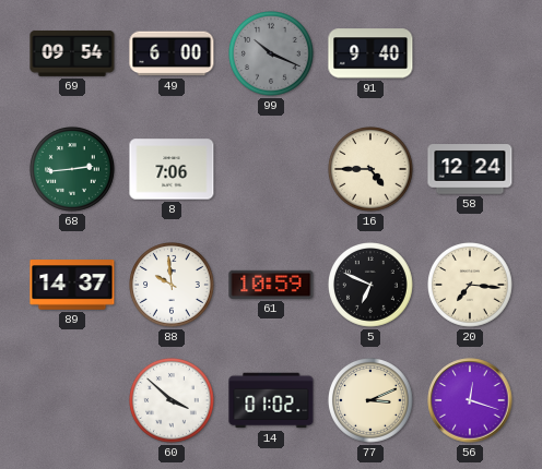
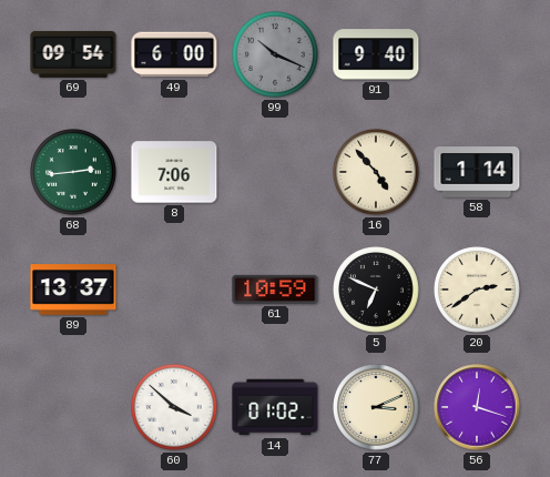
16: 4:45 -> 4:53
58: 12:24 -> 1:14
89: 14:37 -> 13:37
88: 9:59 -> none
20: 7:16 -> 2:39
